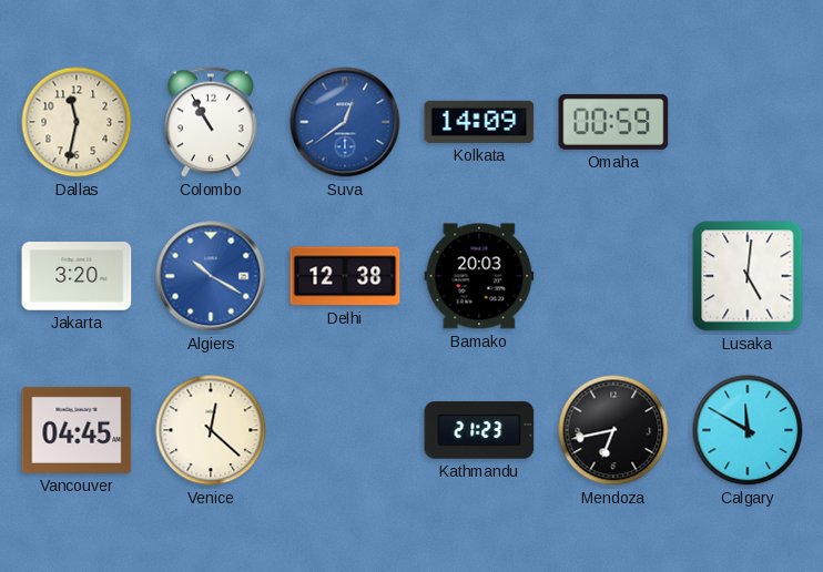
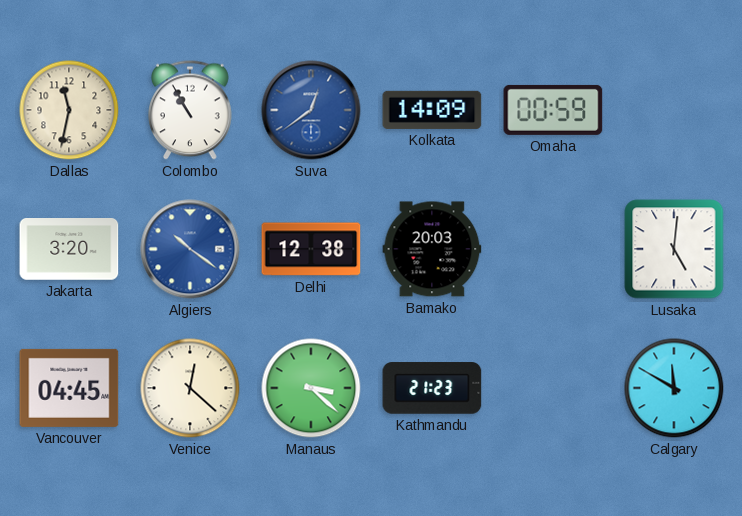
Algiers: 10:20 -> 10:21
Manaus: none -> 3:22
Mendoza: 6:43 -> none
